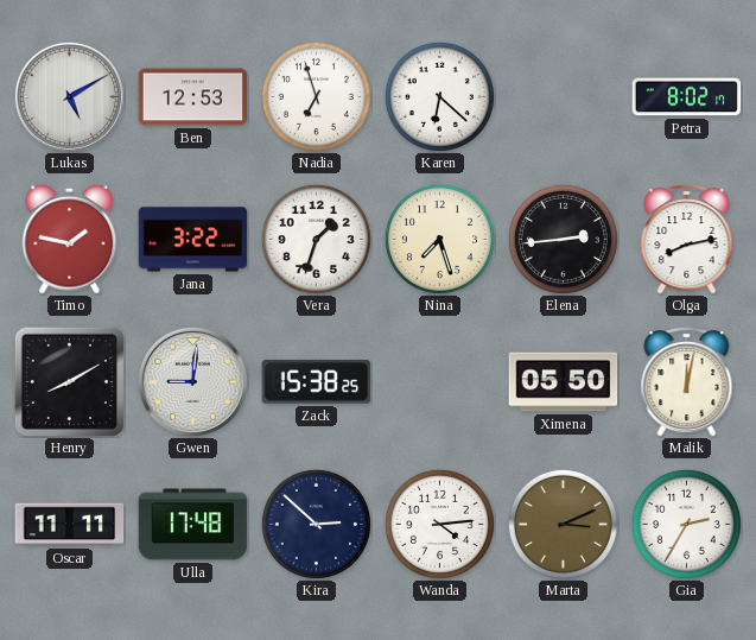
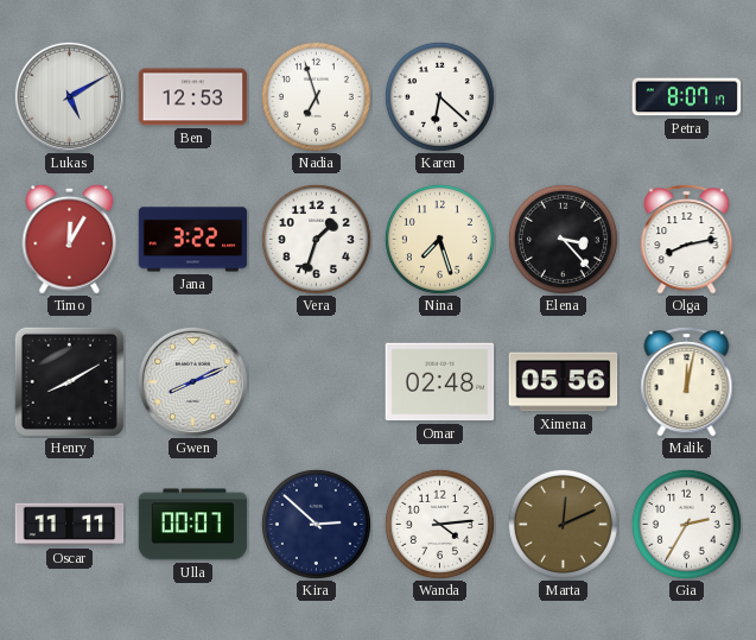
Petra: 8:02 -> 8:07
Timo: 1:47 -> 12:05
Elena: 2:44 -> 3:23
Gwen: 9:01 -> 8:11
Zack: 15:38 -> none
Omar: none -> 02:48
Ximena: 05:50 -> 05:56
Ulla: 17:48 -> 00:07
Marta: 3:11 -> 12:11
